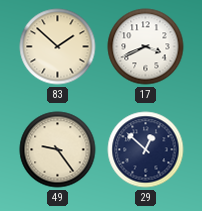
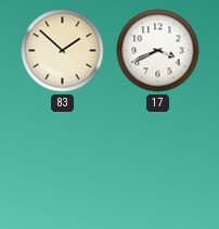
49: 9:24 -> none
29: 12:52 -> none
